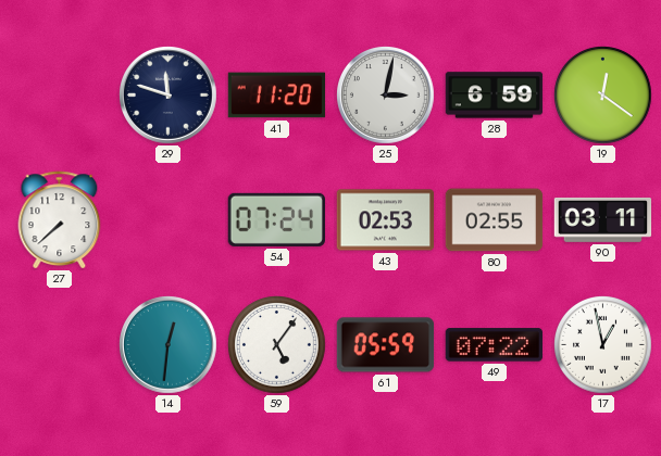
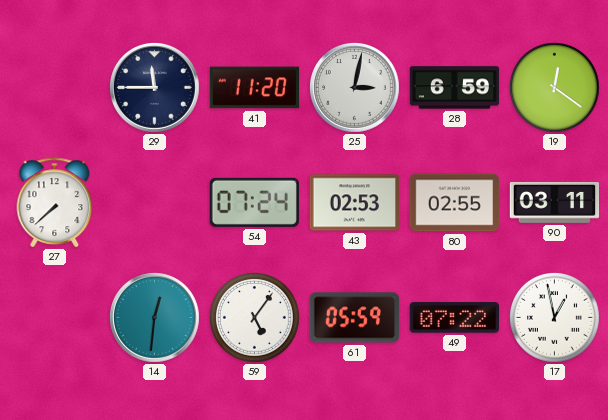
29: 11:48 -> 11:45
